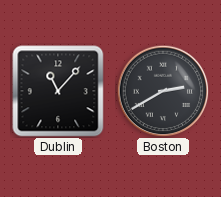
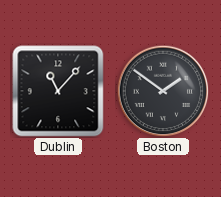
Boston: 2:40 -> 1:51
